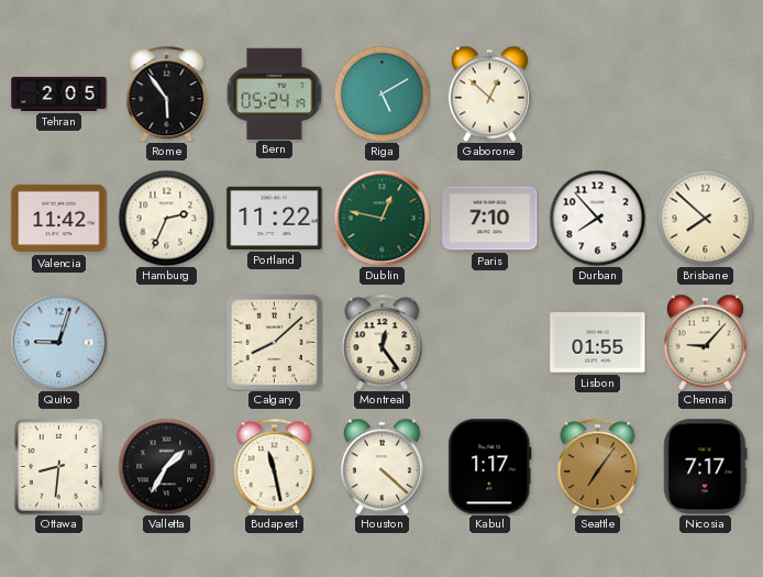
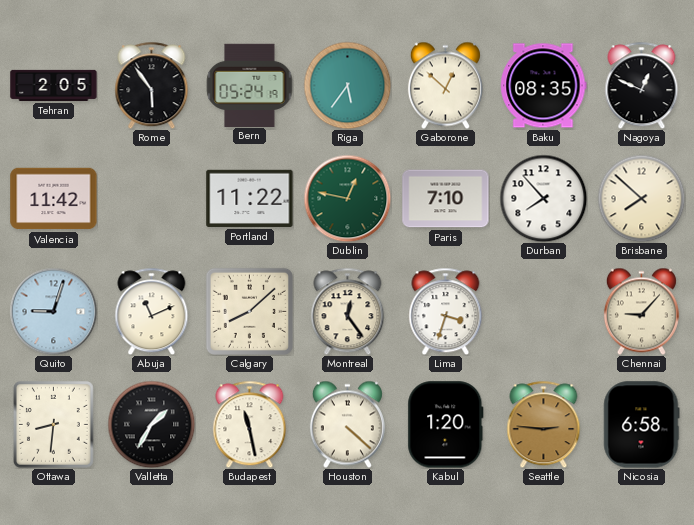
Riga: 5:10 -> 5:36
Baku: none -> 08:35
Nagoya: none -> 12:49
Hamburg: 2:34 -> none
Abuja: none -> 11:11
Lima: none -> 3:33
Lisbon: 01:55 -> none
Kabul: 1:17 -> 1:20
Seattle: 7:06 -> 2:46
Nicosia: 7:17 -> 6:58
